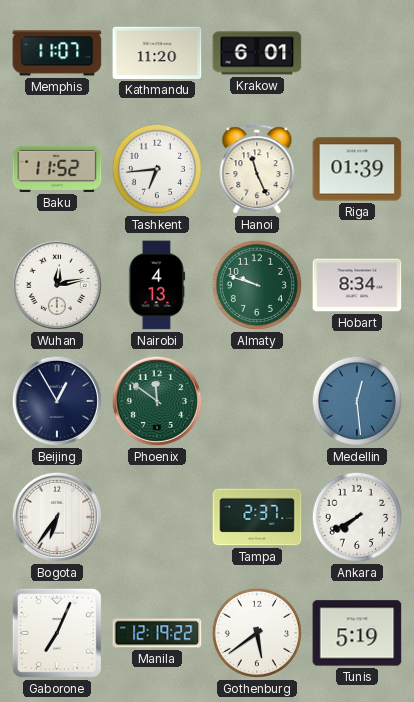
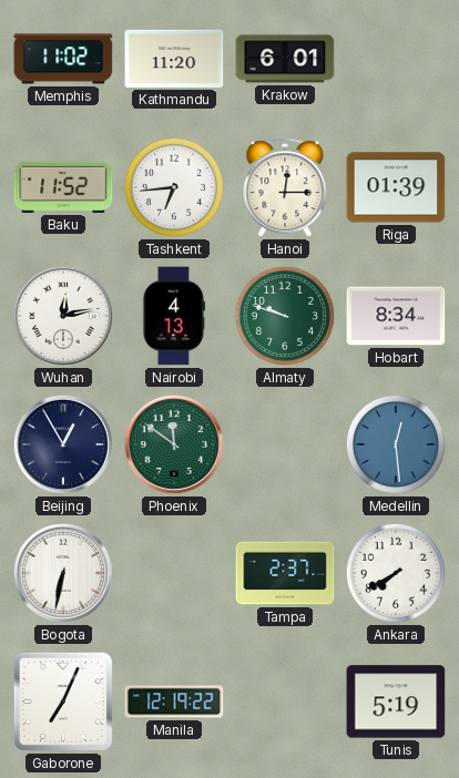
Memphis: 11:07 -> 11:02
Hanoi: 11:26 -> 12:15
Bogota: 6:36 -> 6:32
Gothenburg: 5:39 -> none
